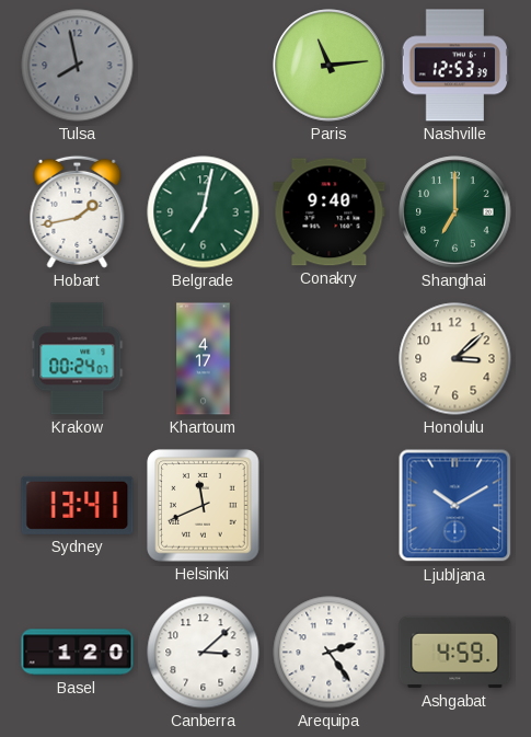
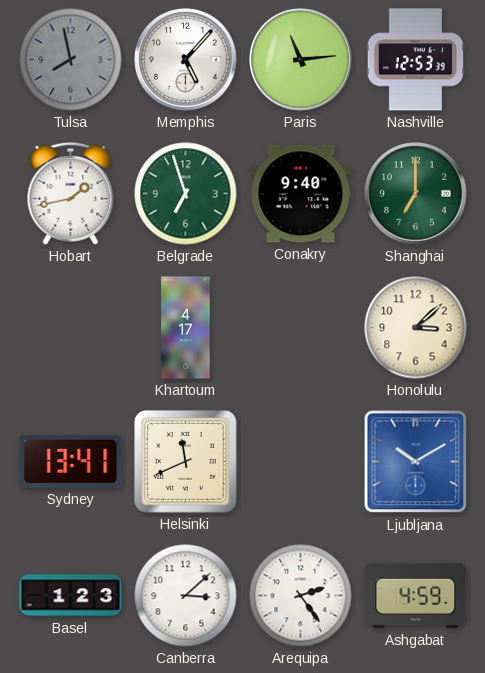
Memphis: none -> 5:07
Belgrade: 7:02 -> 6:57
Krakow: 00:24 -> none
Basel: 1:20 -> 1:23
